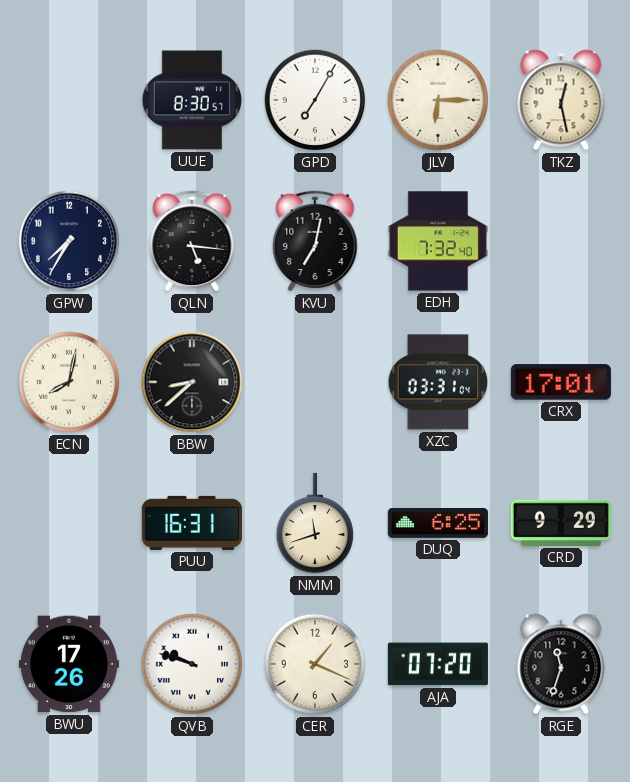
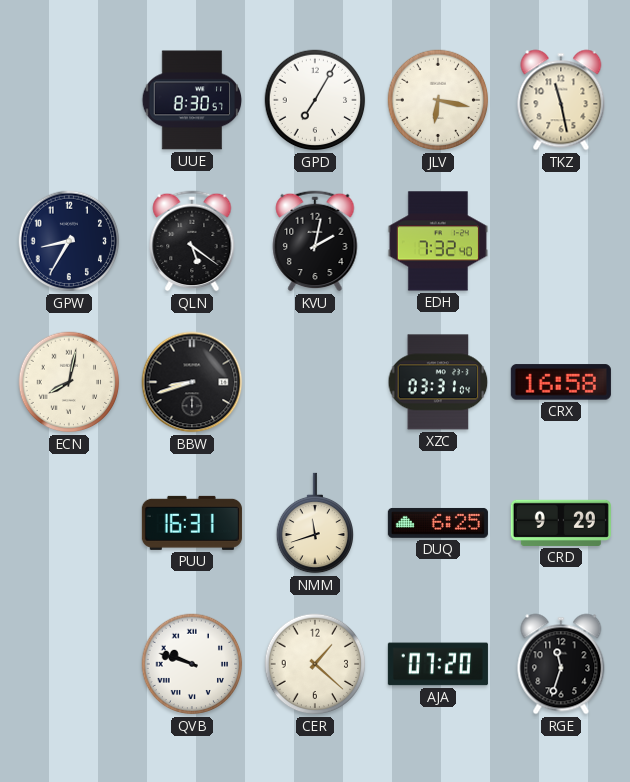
JLV: 6:15 -> 6:17
TKZ: 12:28 -> 11:28
GPW: 7:35 -> 8:35
QLN: 5:16 -> 5:21
KVU: 7:02 -> 2:02
BBW: 8:38 -> 8:42
CRX: 17:01 -> 16:58
BWU: 17:26 -> none
CER: 1:19 -> 1:22
